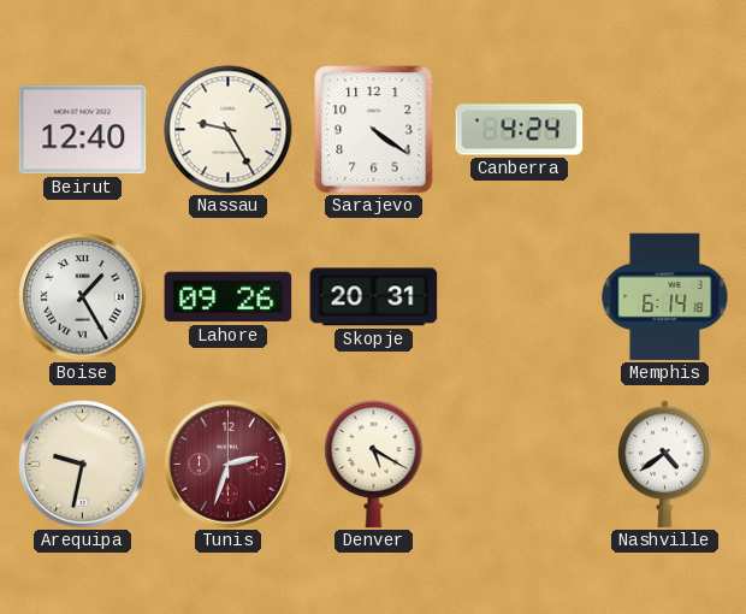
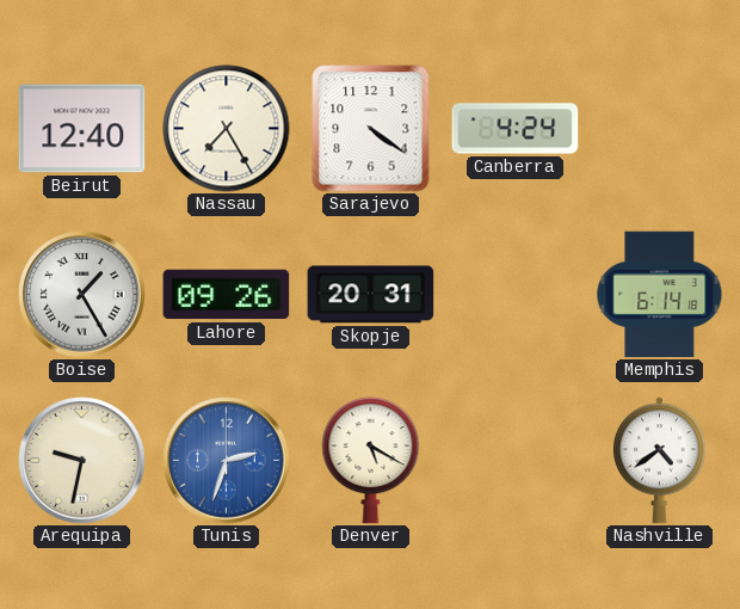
Nassau: 9:25 -> 7:25
Tunis dial: burgundy -> blue
